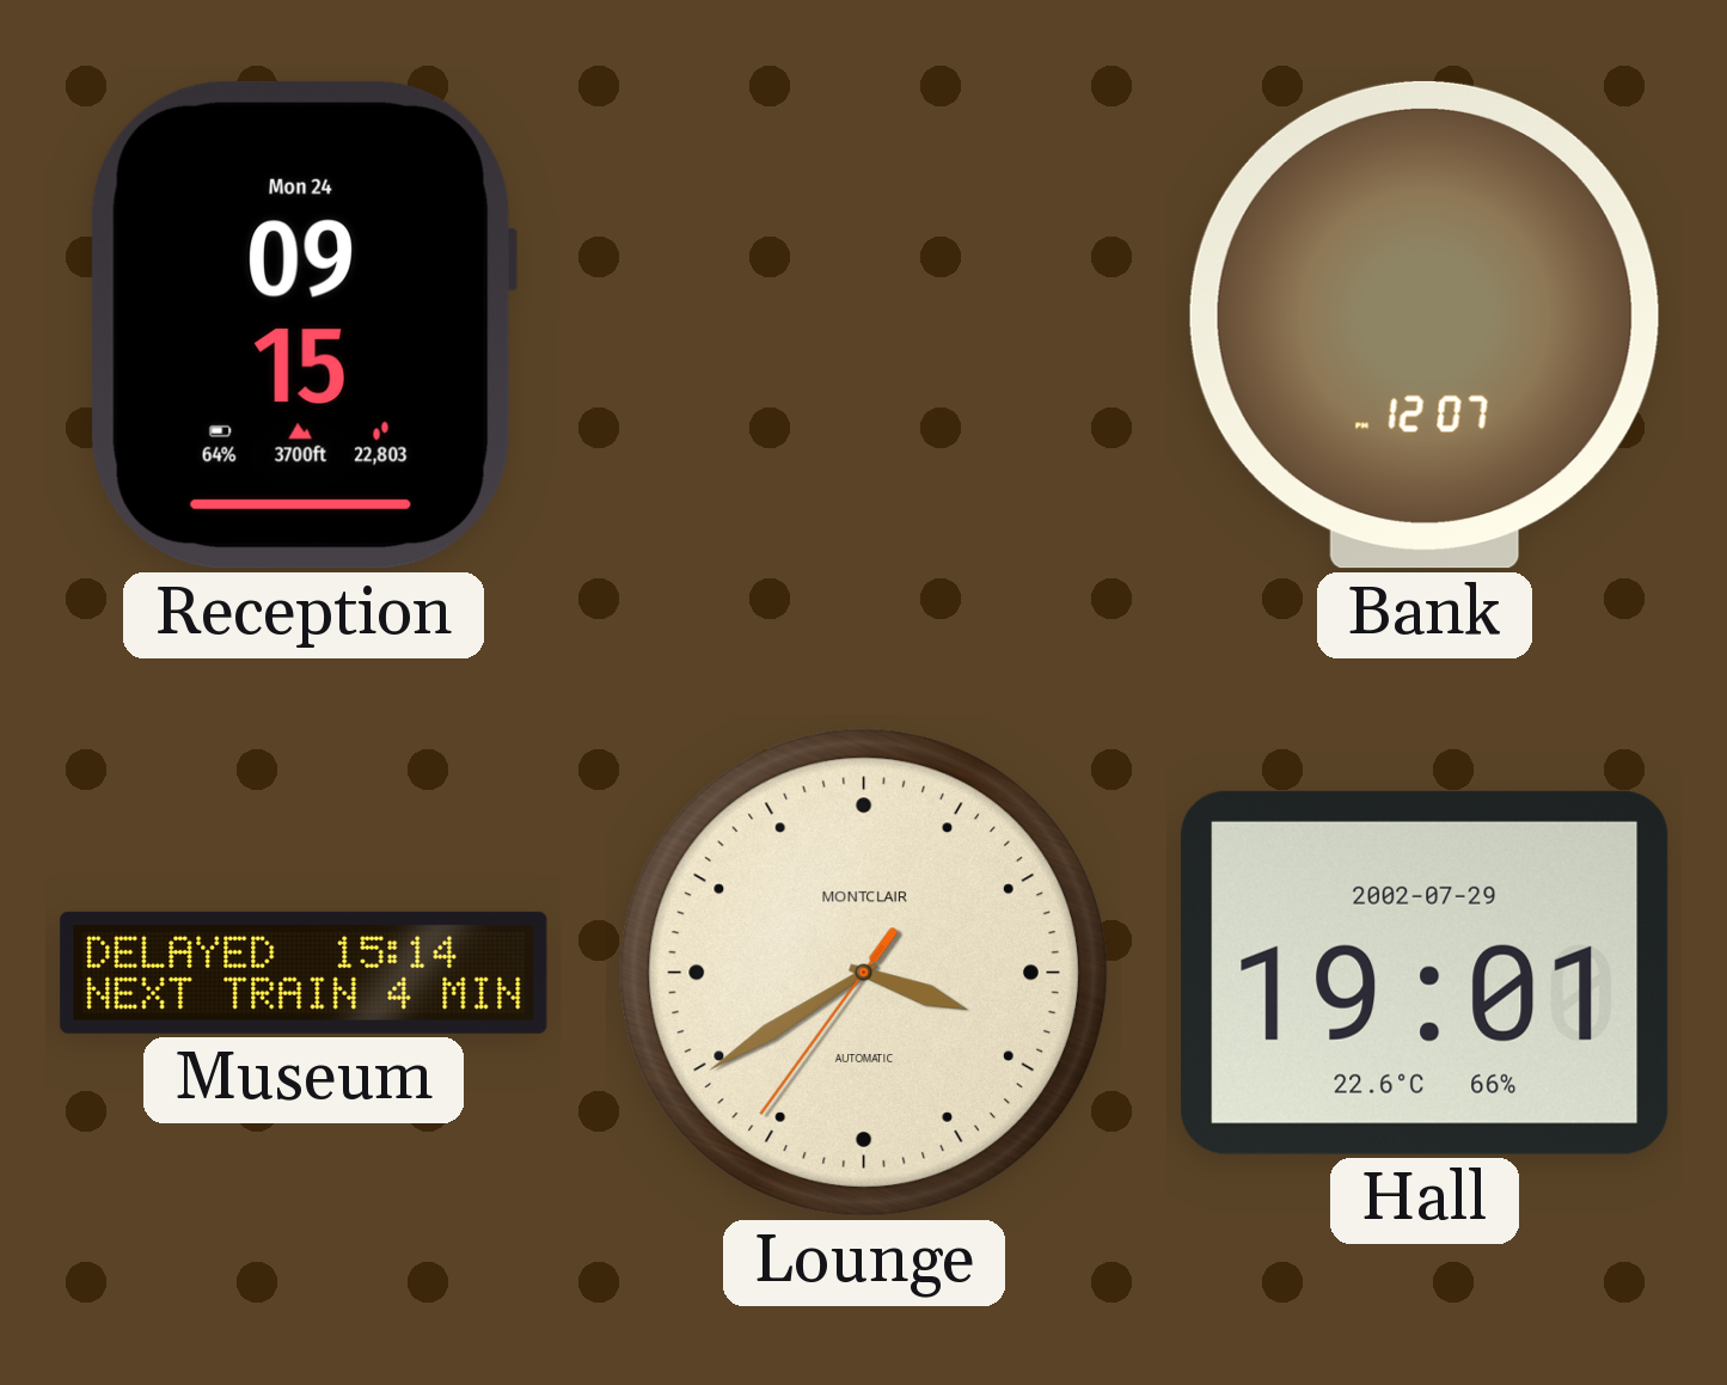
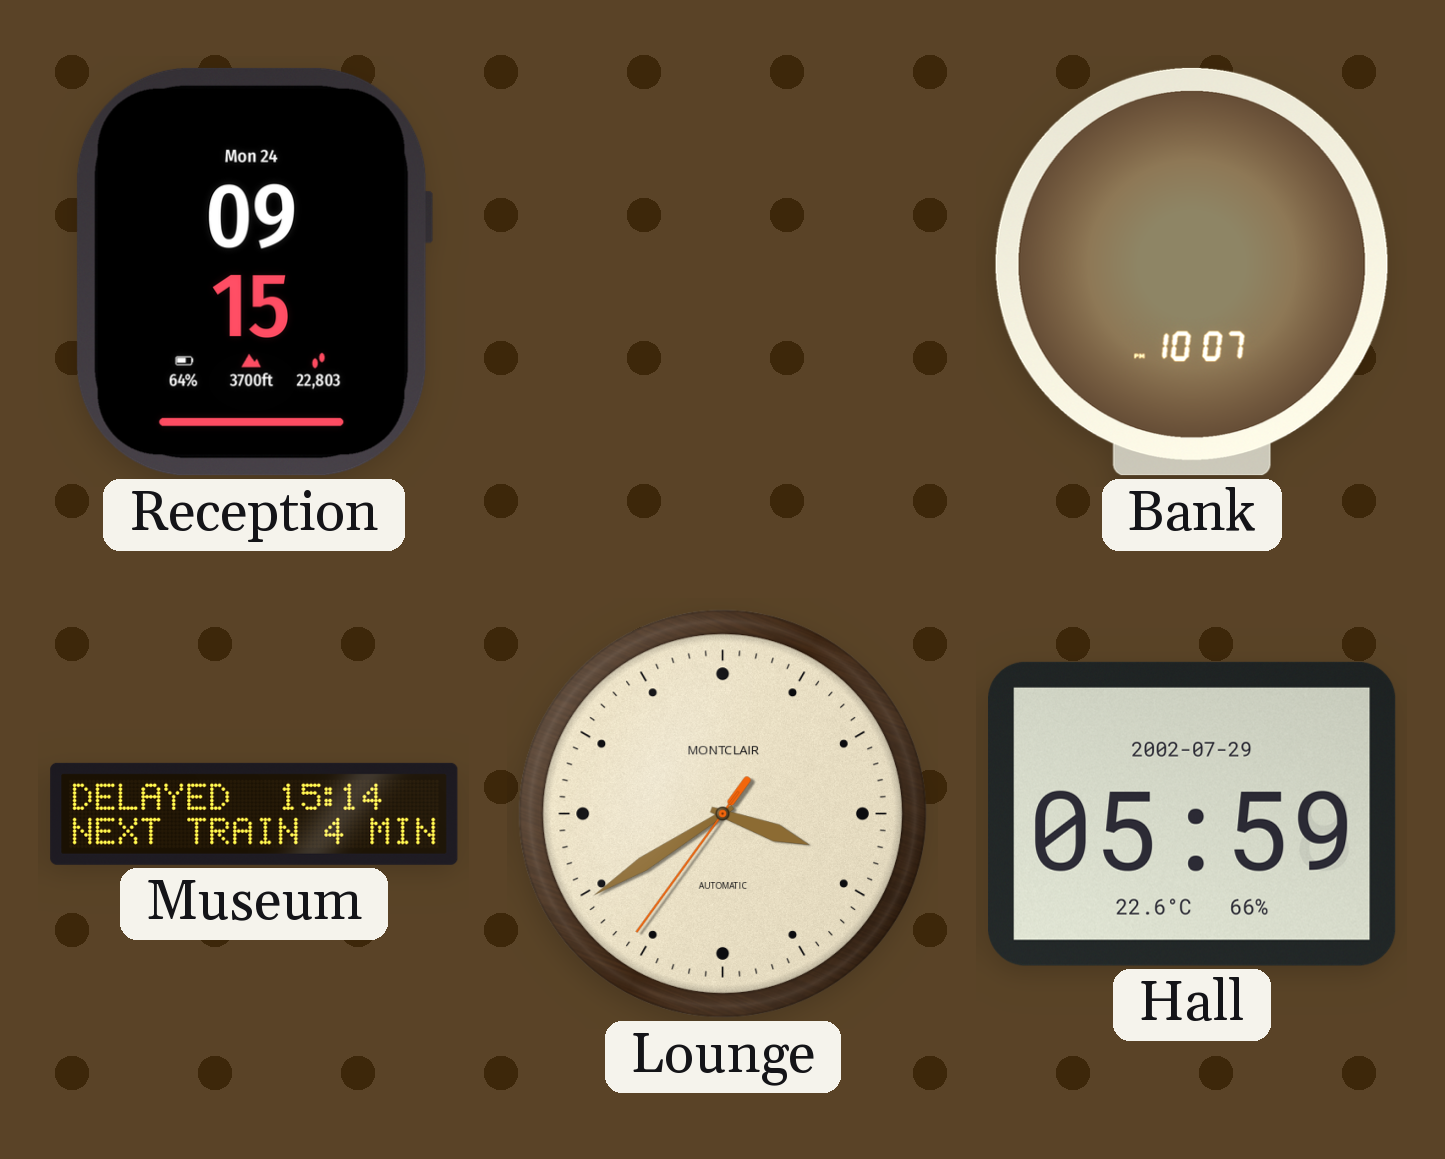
Bank: 12:07 -> 10:07
Hall: 19:01 -> 05:59
